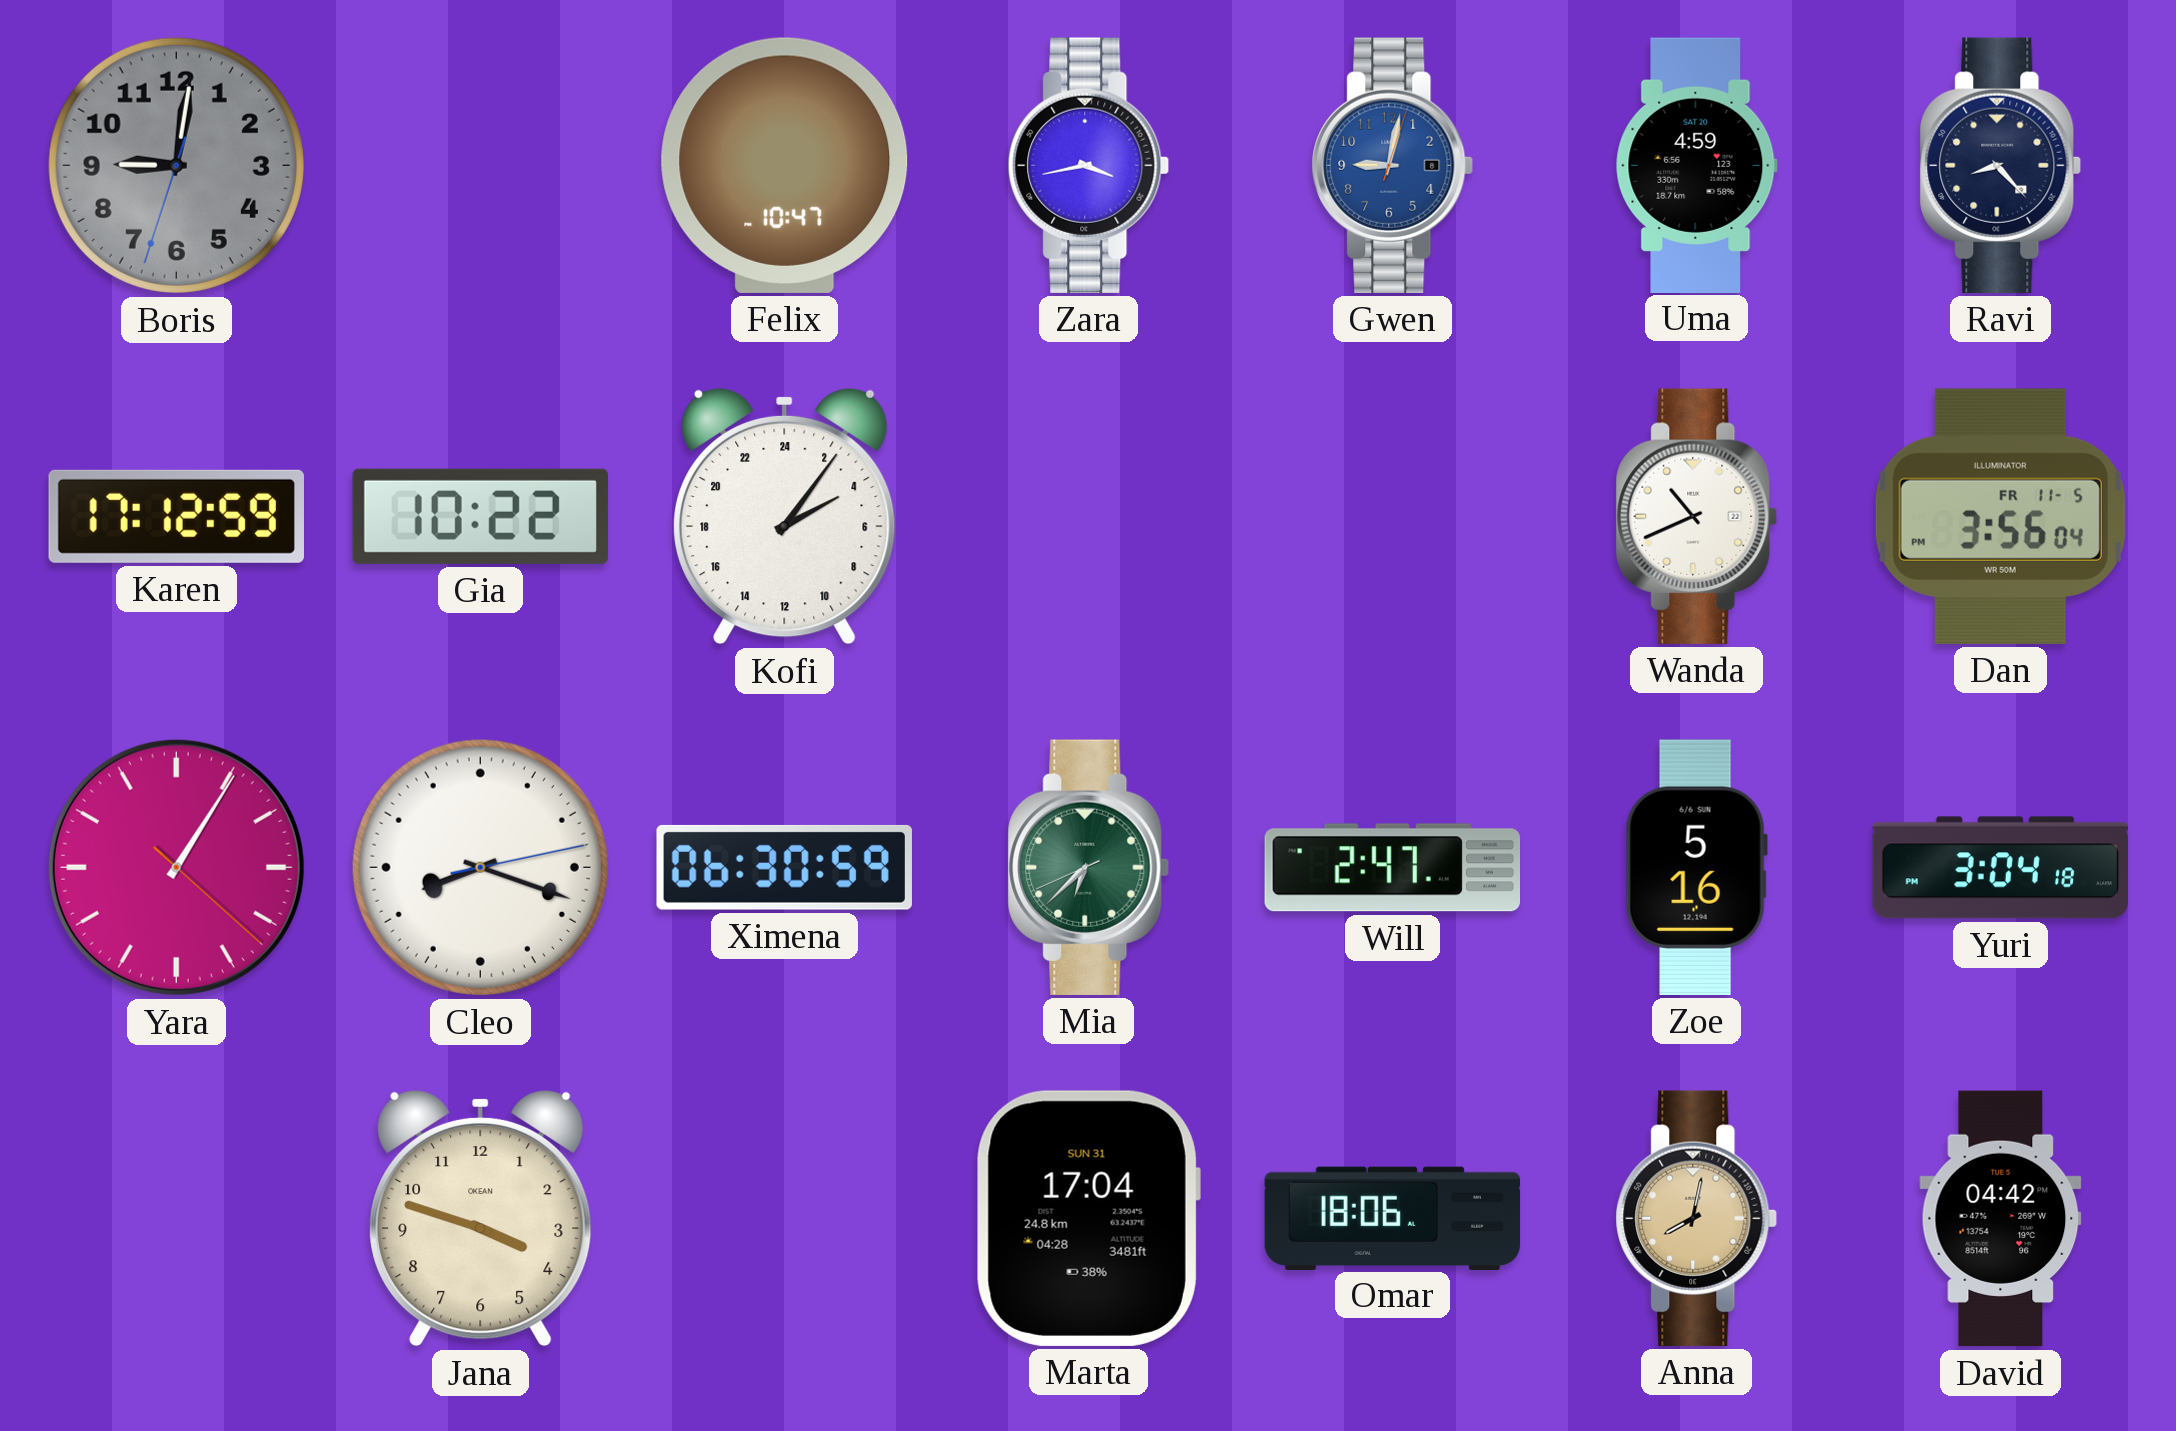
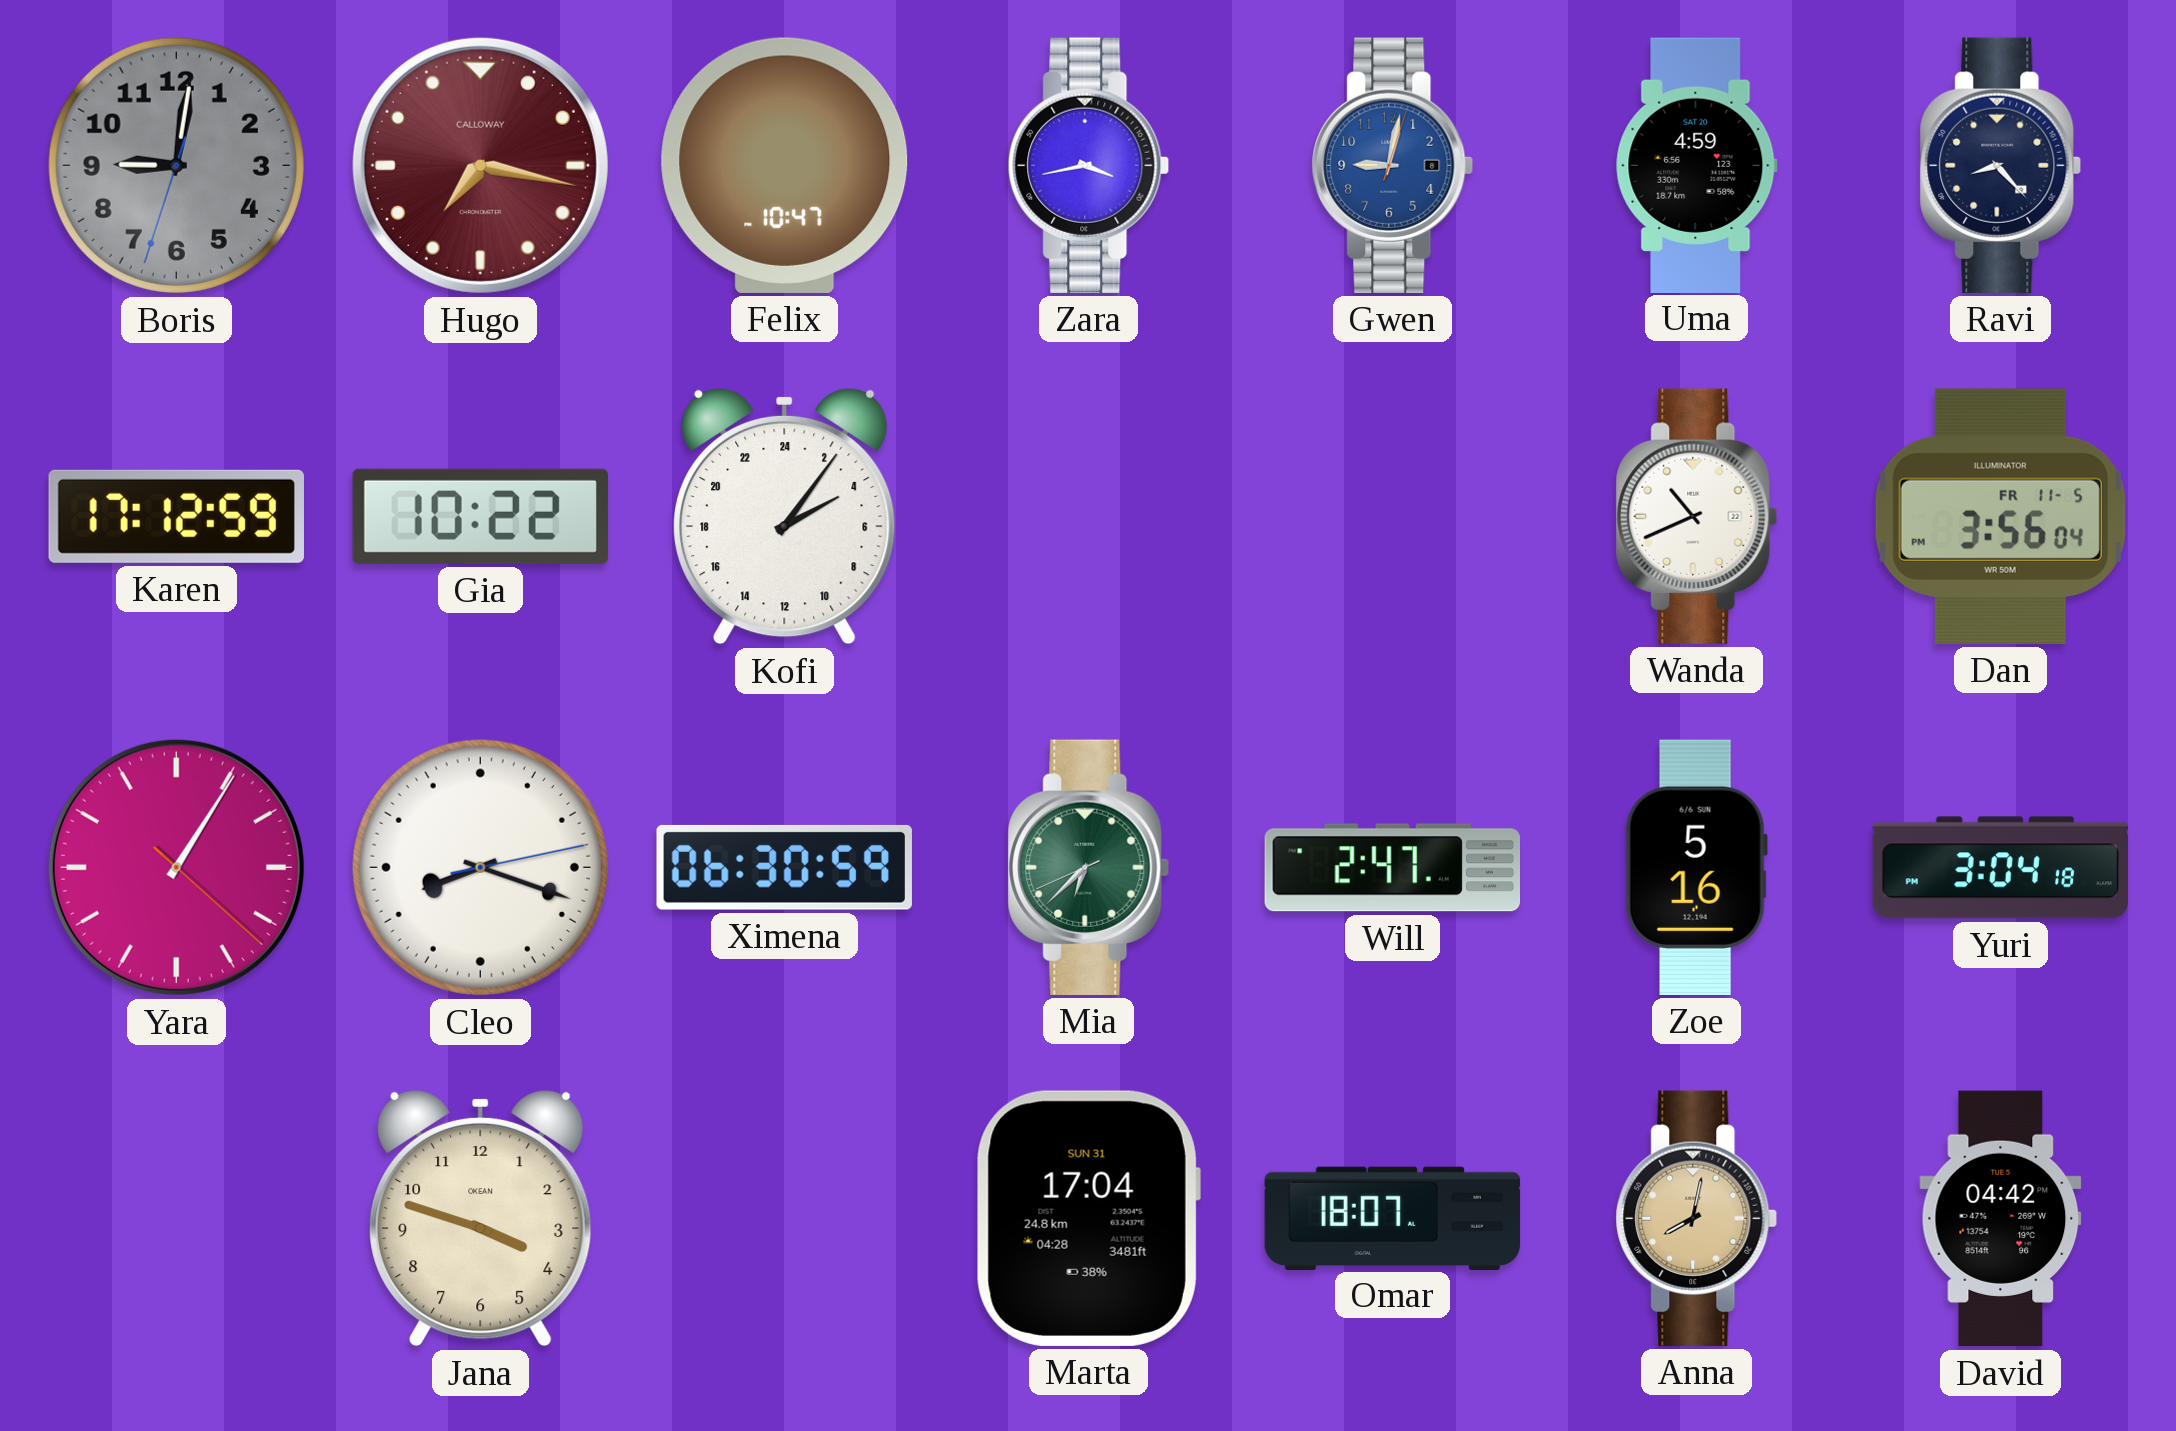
Hugo: none -> 7:17
Omar: 18:06 -> 18:07
